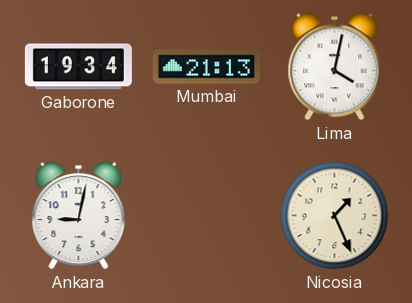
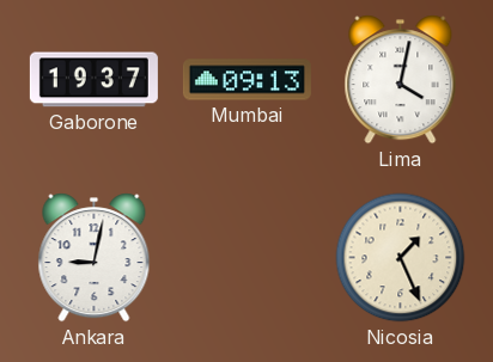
Gaborone: 19:34 -> 19:37
Mumbai: 21:13 -> 09:13
